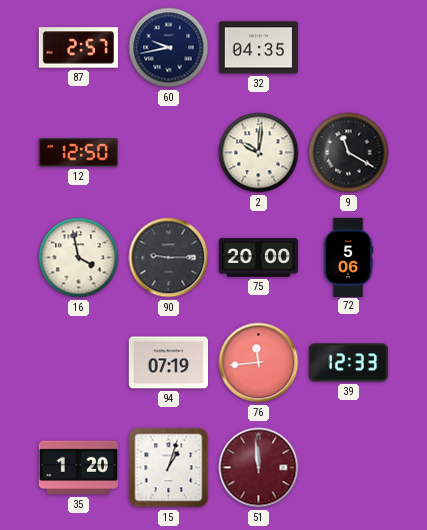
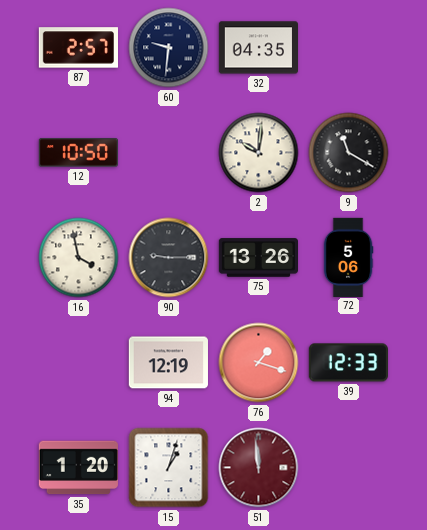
60: 9:43 -> 9:31
12: 12:50 -> 10:50
75: 20:00 -> 13:26
94: 07:19 -> 12:19
76: 11:44 -> 1:18
